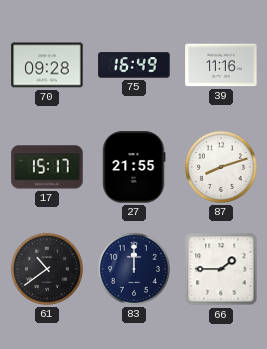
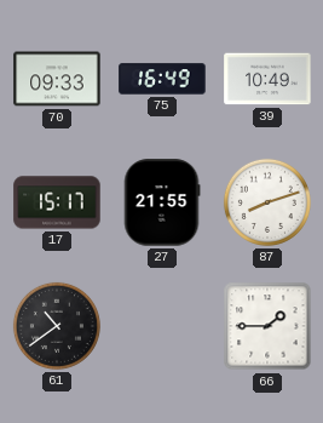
70: 09:28 -> 09:33
39: 11:16 -> 10:49
83: 12:00 -> none
